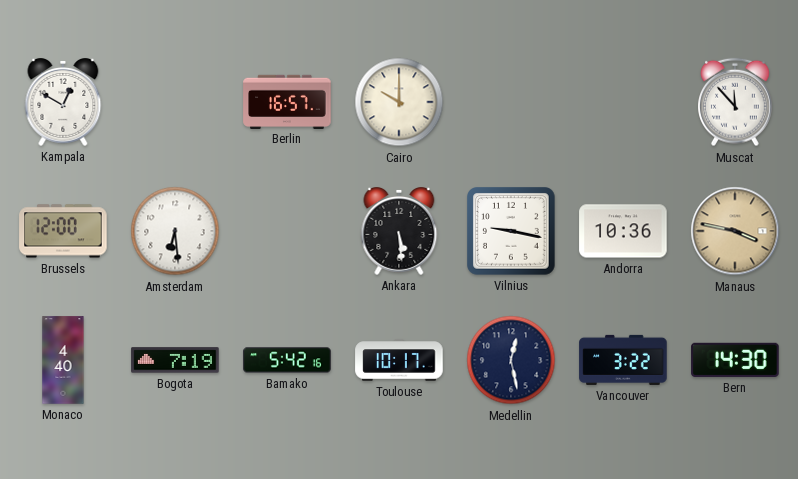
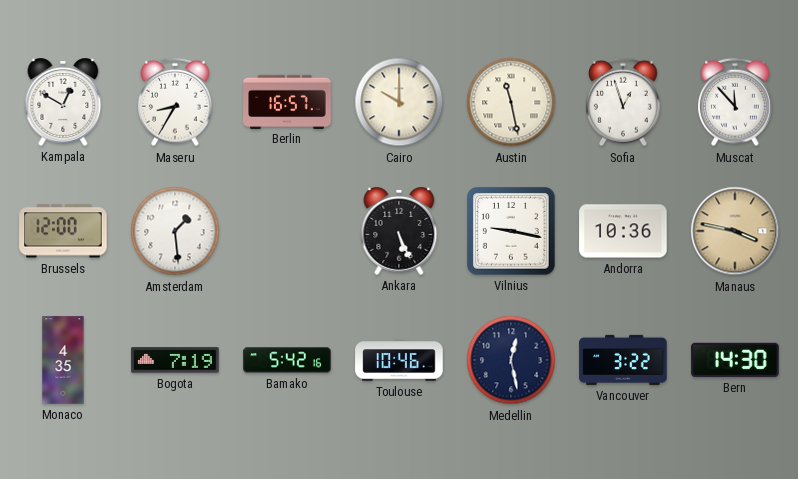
Maseru: none -> 8:35
Austin: none -> 11:28
Sofia: none -> 12:57
Amsterdam: 6:29 -> 1:29
Ankara: 5:29 -> 5:26
Monaco: 4:40 -> 4:35
Toulouse: 10:17 -> 10:46
